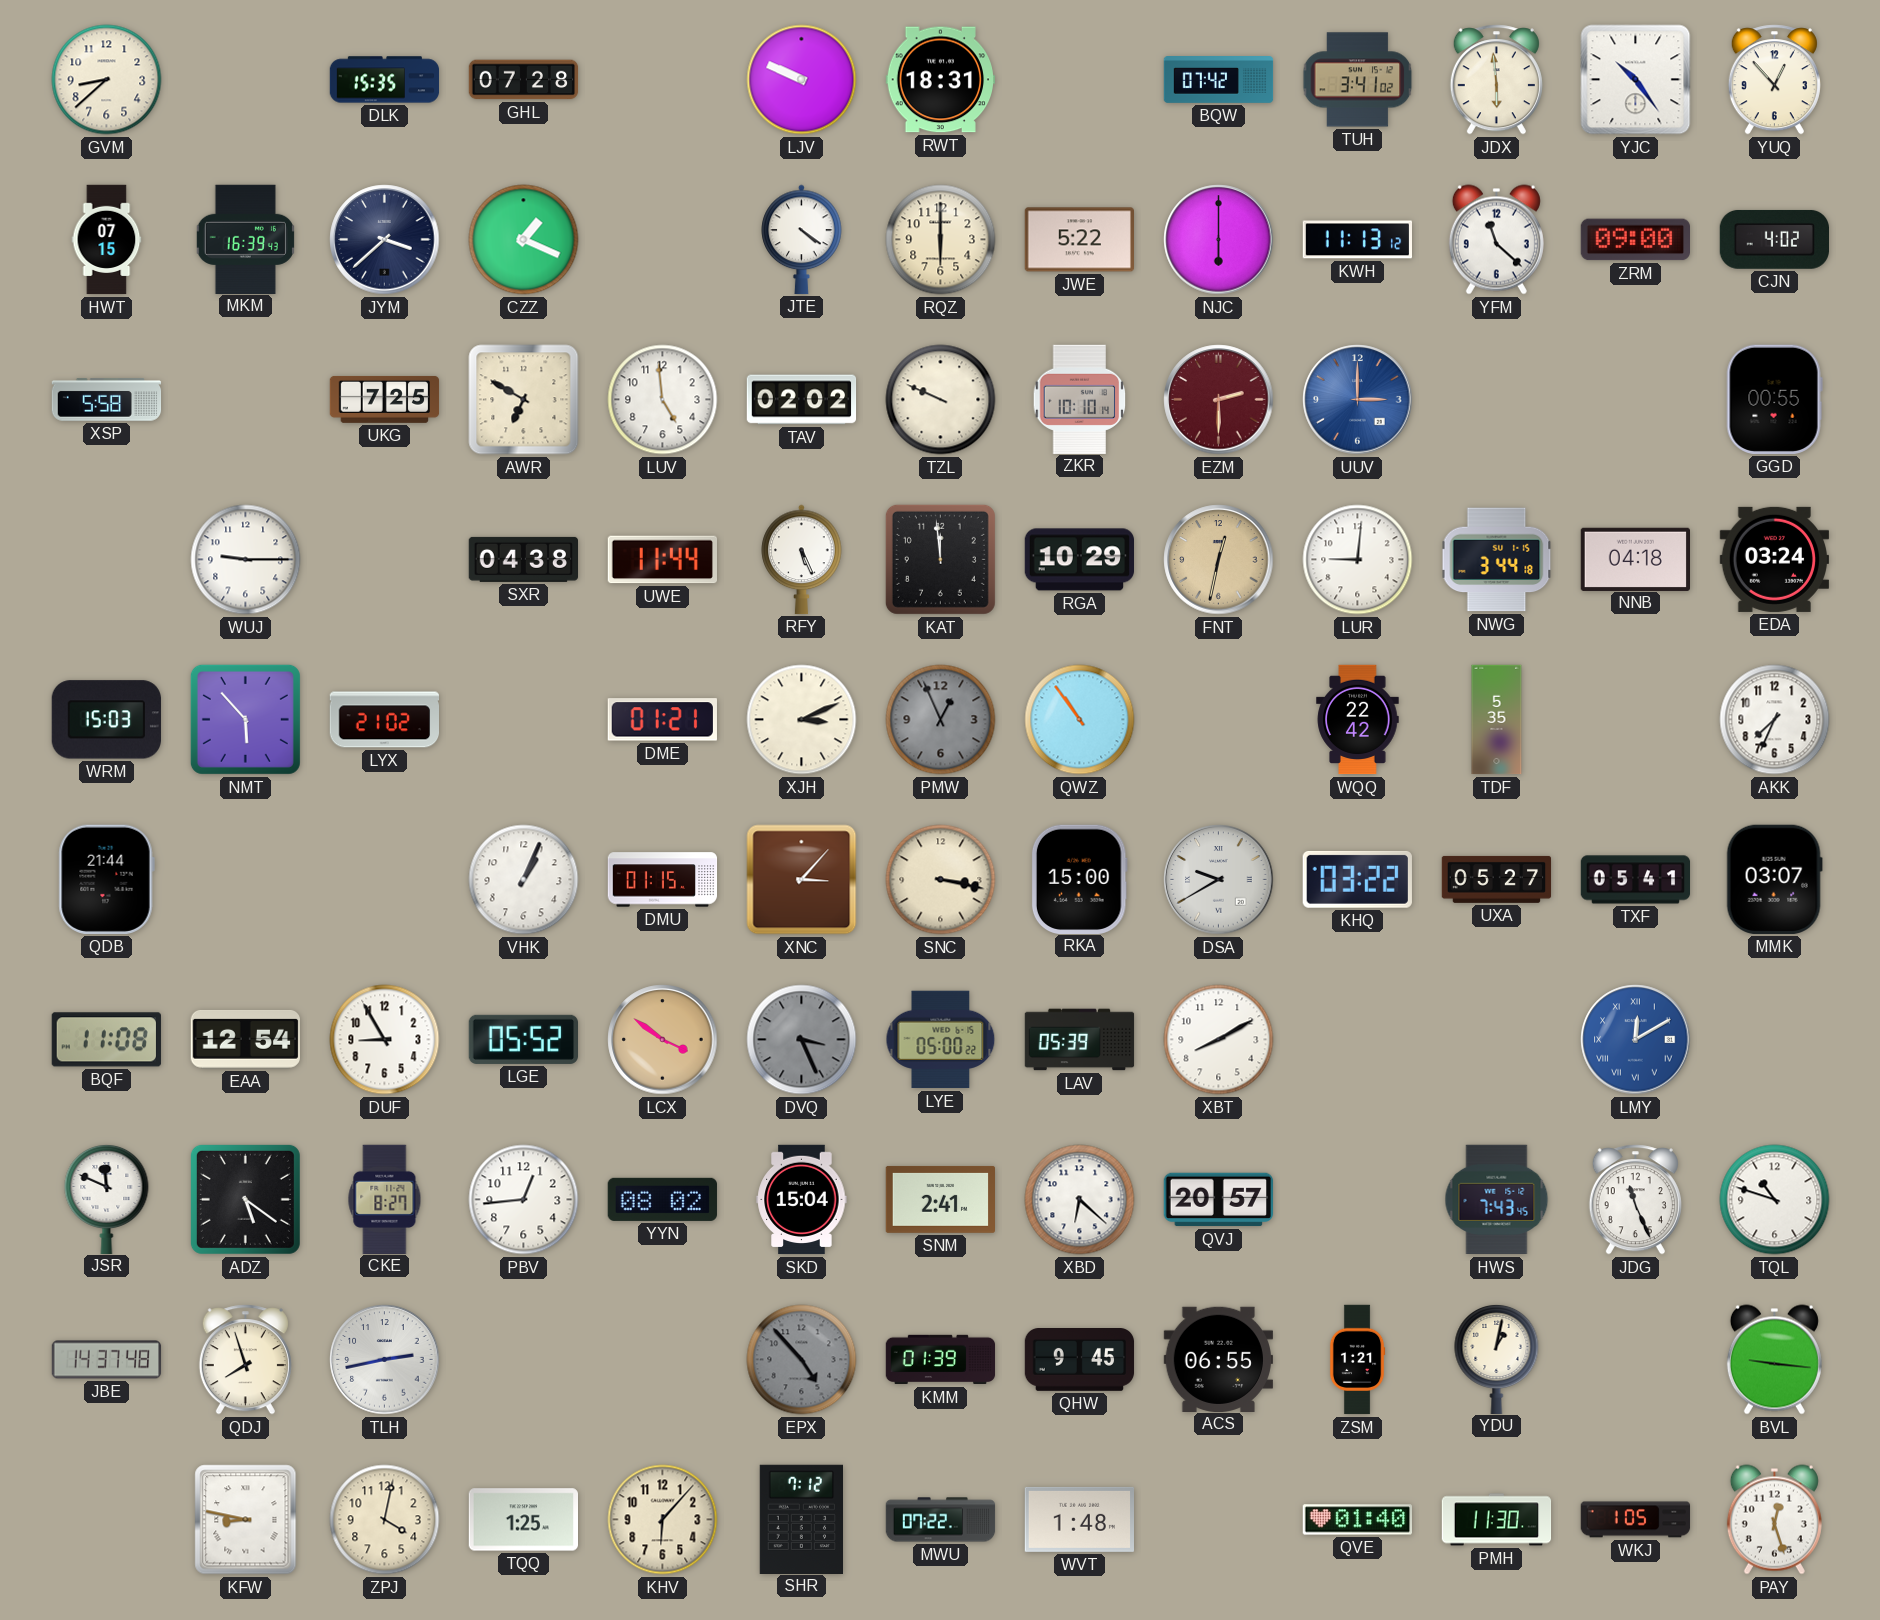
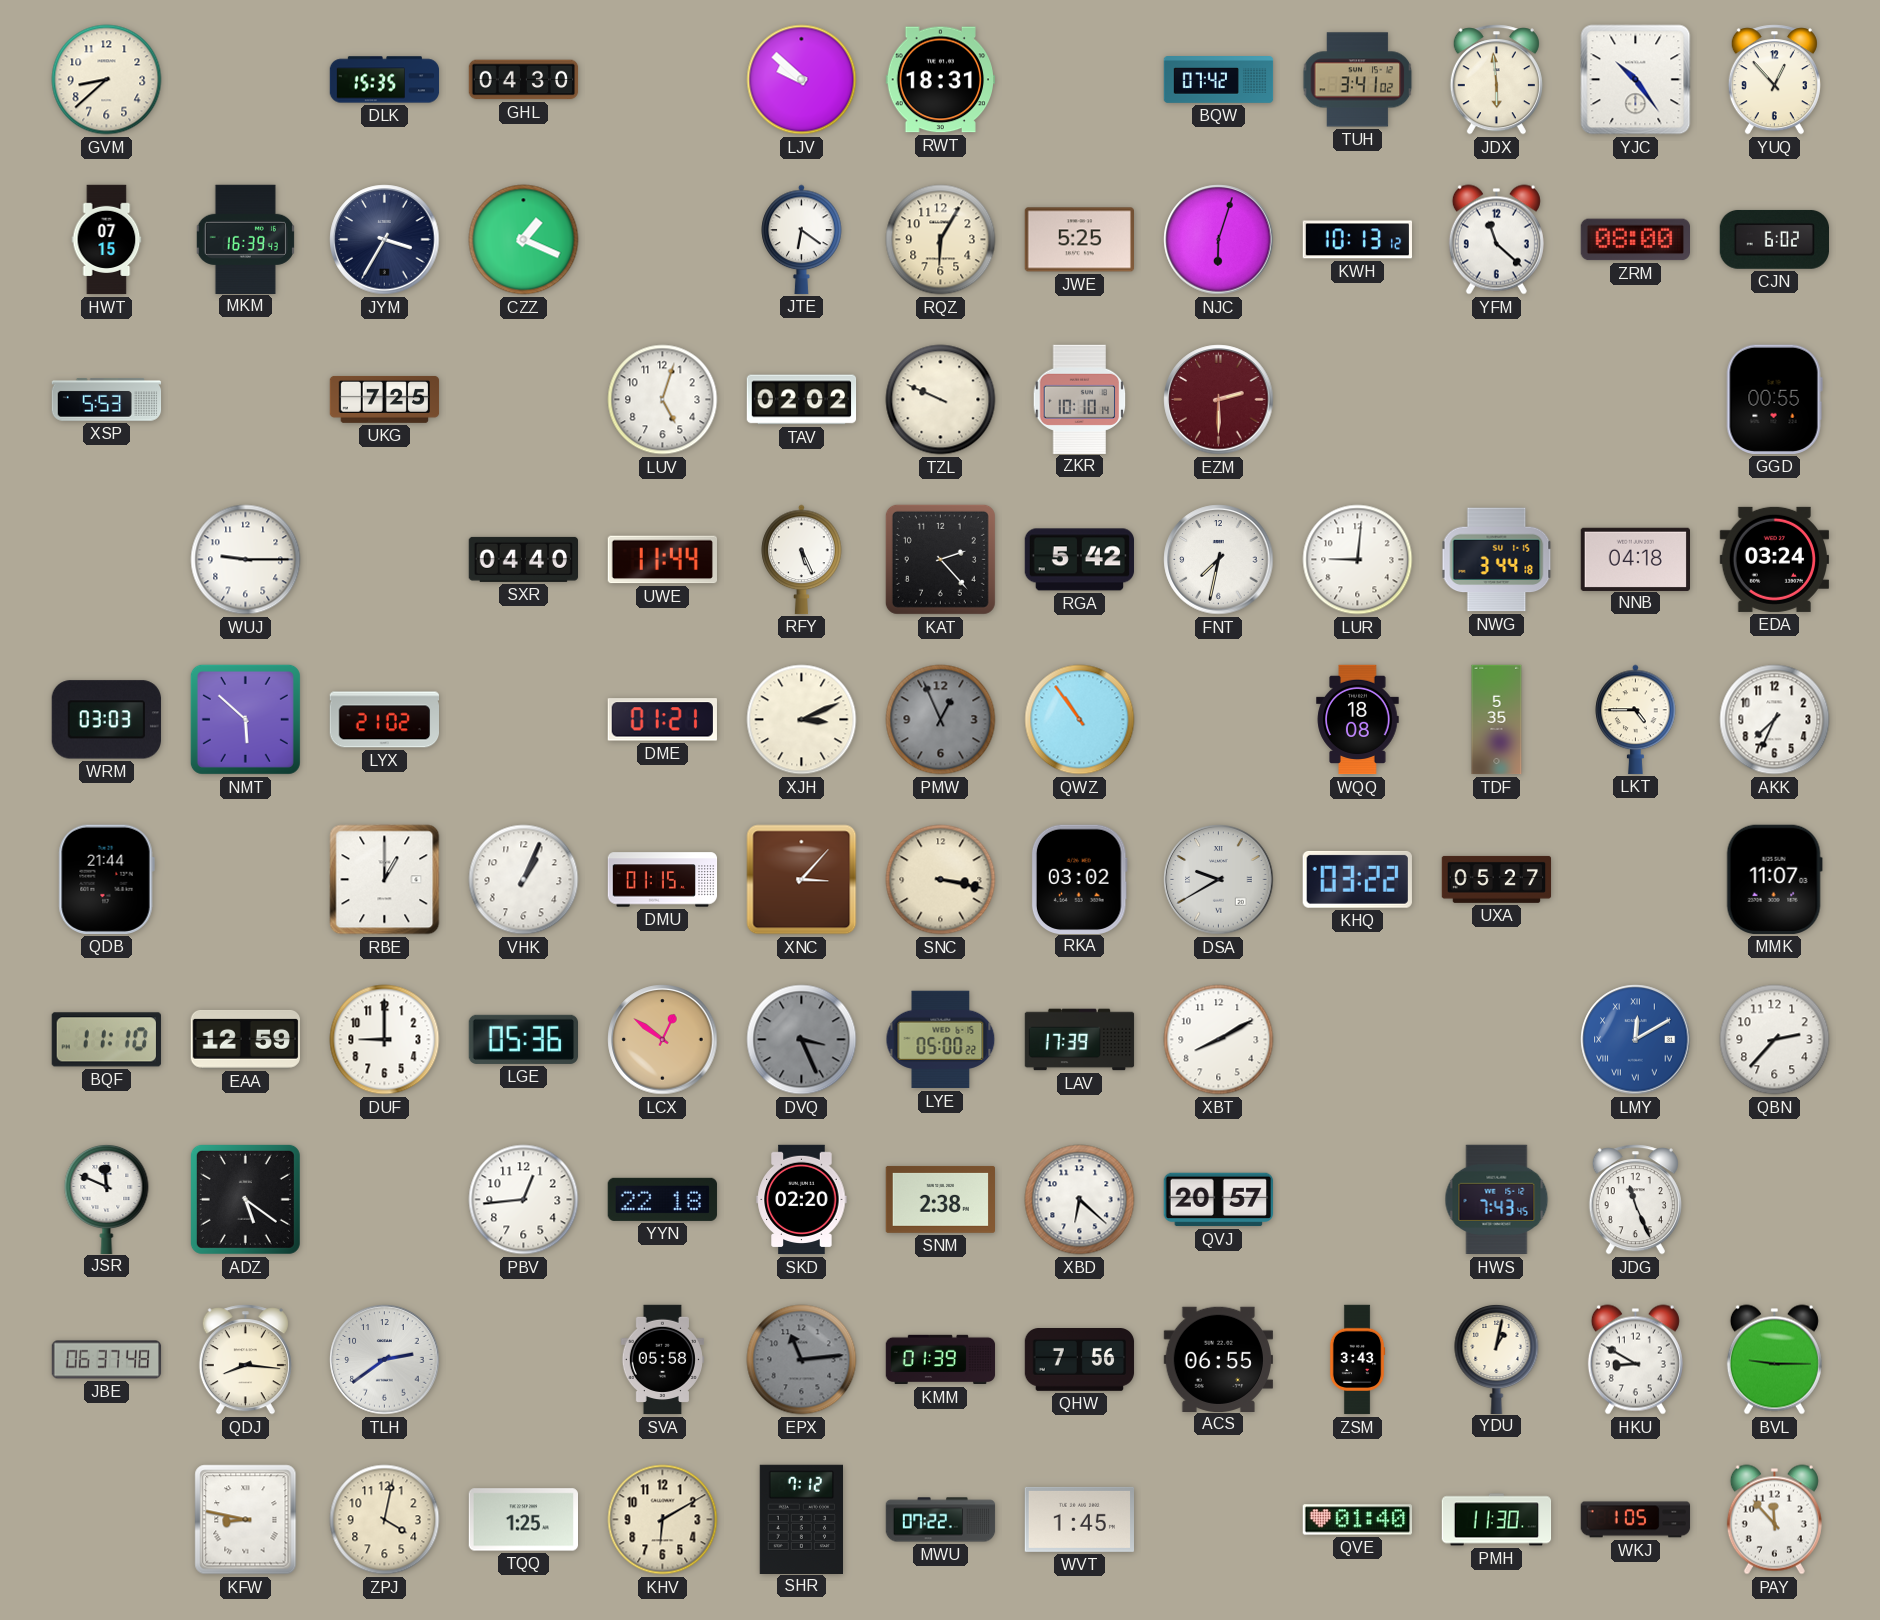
GHL: 07:28 -> 04:30
LJV: 9:49 -> 9:52
JYM: 3:38 -> 3:35
JTE: 4:21 -> 6:21
RQZ: 6:00 -> 6:05
JWE: 5:22 -> 5:25
NJC: 6:00 -> 6:03
KWH: 11:13 -> 10:13
ZRM: 09:00 -> 08:00
CJN: 4:02 -> 6:02
XSP: 5:58 -> 5:53
AWR: 6:50 -> none
LUV: 4:59 -> 5:03
UUV: 3:00 -> none
SXR: 04:38 -> 04:40
KAT: 11:59 -> 2:23
RGA: 10:29 -> 5:42
FNT: 12:32 -> 7:32
FNT dial: champagne -> white
WRM: 15:03 -> 03:03
NMT: 5:53 -> 5:52
WQQ: 22:42 -> 18:08
LKT: none -> 4:45
RBE: none -> 1:00
RKA: 15:00 -> 03:02
TXF: 05:41 -> none
MMK: 03:07 -> 11:07
BQF: 11:08 -> 11:10
EAA: 12:54 -> 12:59
DUF: 8:55 -> 9:00
LGE: 05:52 -> 05:36
LCX: 3:51 -> 12:51
LAV: 05:39 -> 17:39
QBN: none -> 2:37
CKE: 8:27 -> none
YYN: 08:02 -> 22:18
SKD: 15:04 -> 02:20
SNM: 2:41 -> 2:38
TQL: 10:48 -> none
JBE: 14:37 -> 06:37
QDJ: 7:57 -> 8:16
TLH: 2:43 -> 2:39
SVA: none -> 05:58
EPX: 4:53 -> 11:14
QHW: 9:45 -> 7:56
ZSM: 1:21 -> 3:43
HKU: none -> 8:50
BVL: 9:16 -> 9:15
KHV: 6:07 -> 6:10
WVT: 1:48 -> 1:45
PAY: 12:27 -> 11:53
